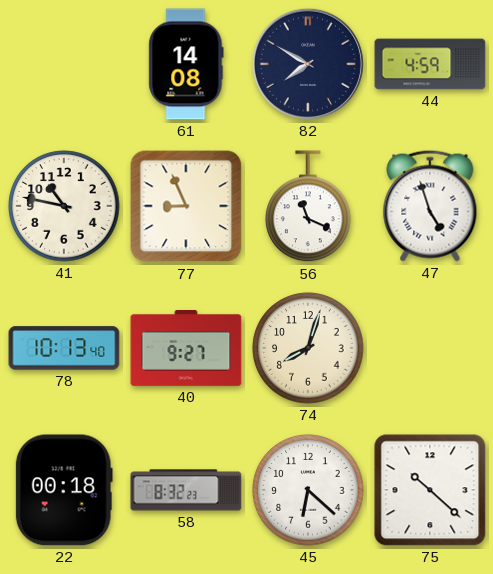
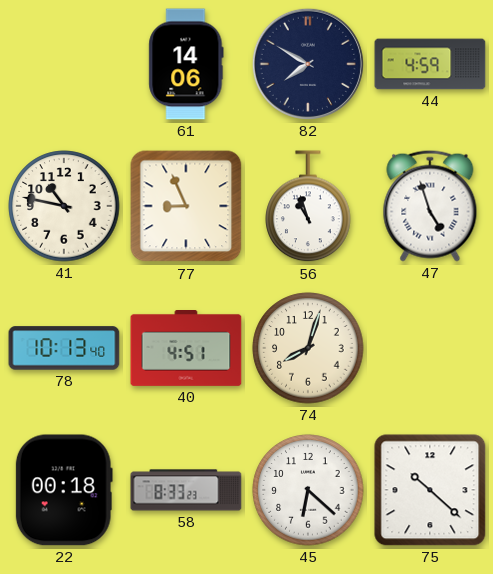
61: 14:08 -> 14:06
56: 11:19 -> 10:57
40: 9:27 -> 4:51
58: 8:32 -> 8:33
